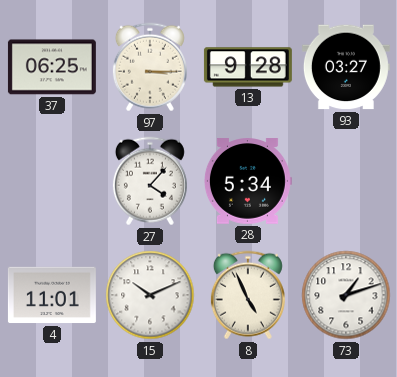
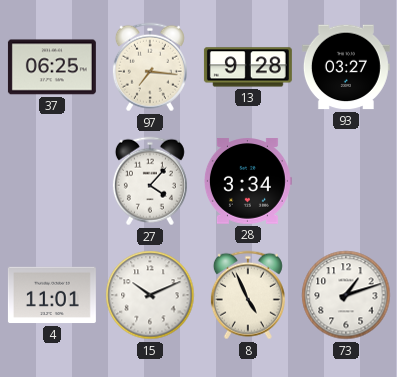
97: 3:15 -> 7:16
28: 5:34 -> 3:34
